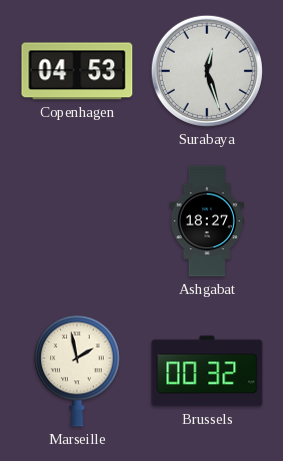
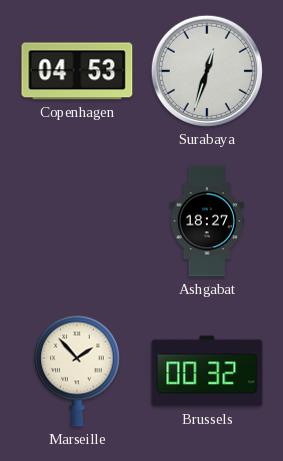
Surabaya: 12:27 -> 12:33
Marseille: 1:58 -> 1:53
